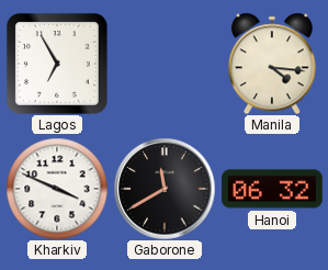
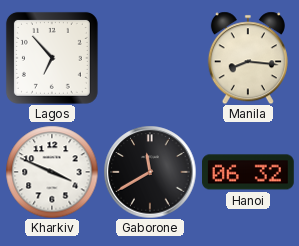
Lagos: 6:55 -> 6:53
Manila: 4:16 -> 8:16
